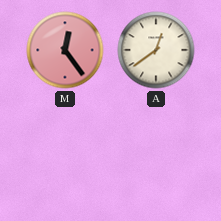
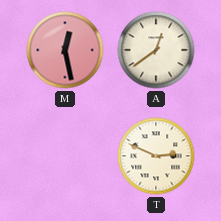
M: 12:24 -> 12:28
T: none -> 2:49
